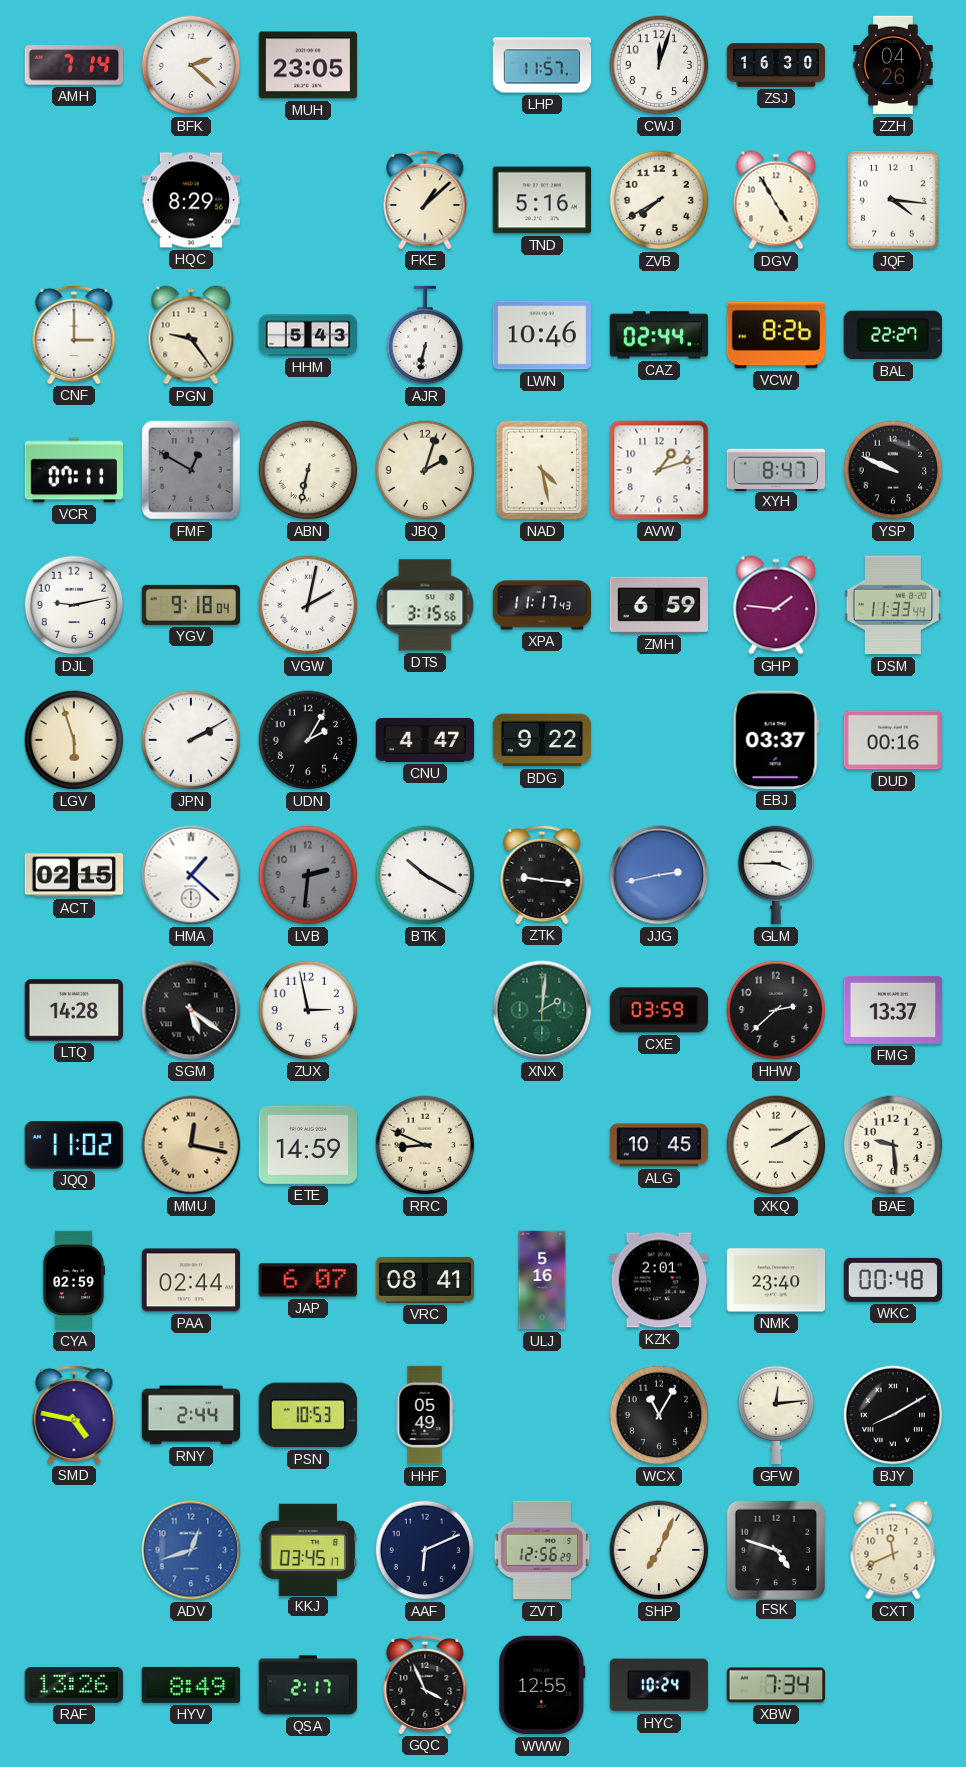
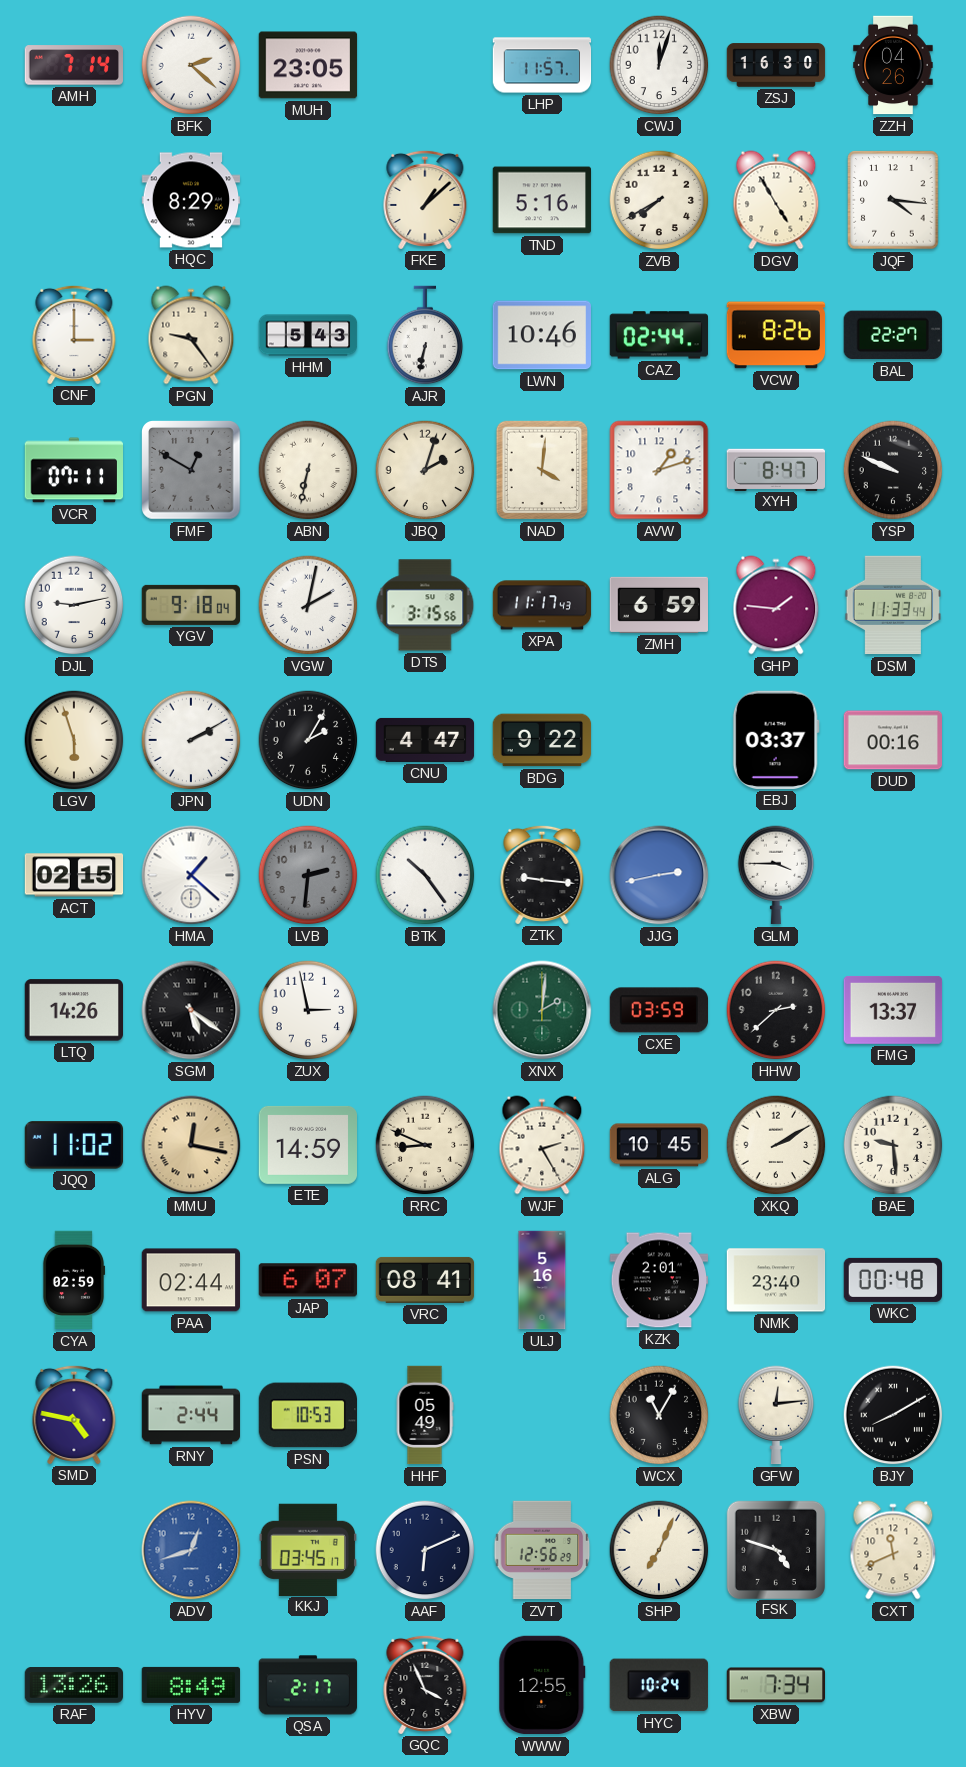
NAD: 4:28 -> 4:01
BTK: 10:20 -> 10:24
LTQ: 14:28 -> 14:26
WJF: none -> 2:25
